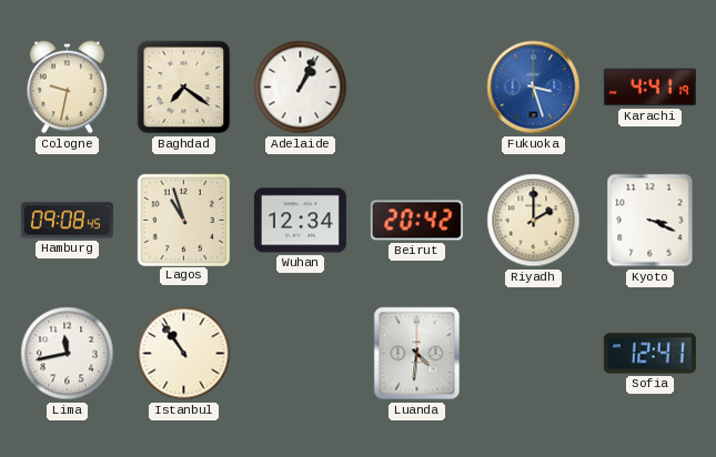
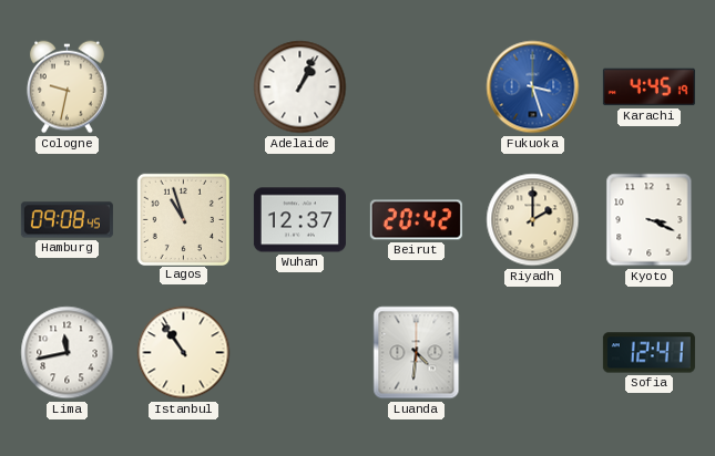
Baghdad: 7:21 -> none
Karachi: 4:41 -> 4:45
Wuhan: 12:34 -> 12:37
